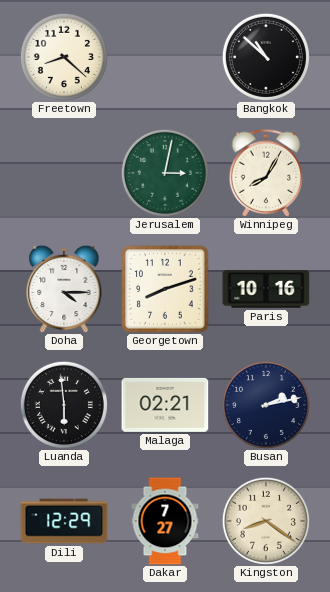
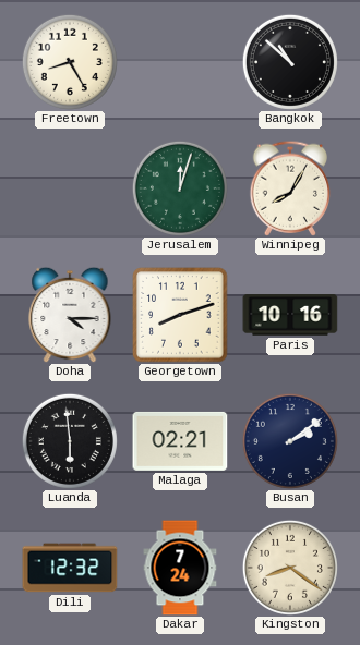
Freetown: 8:22 -> 8:25
Jerusalem: 3:02 -> 12:03
Busan: 2:13 -> 2:09
Dili: 12:29 -> 12:32
Dakar: 7:27 -> 7:24
